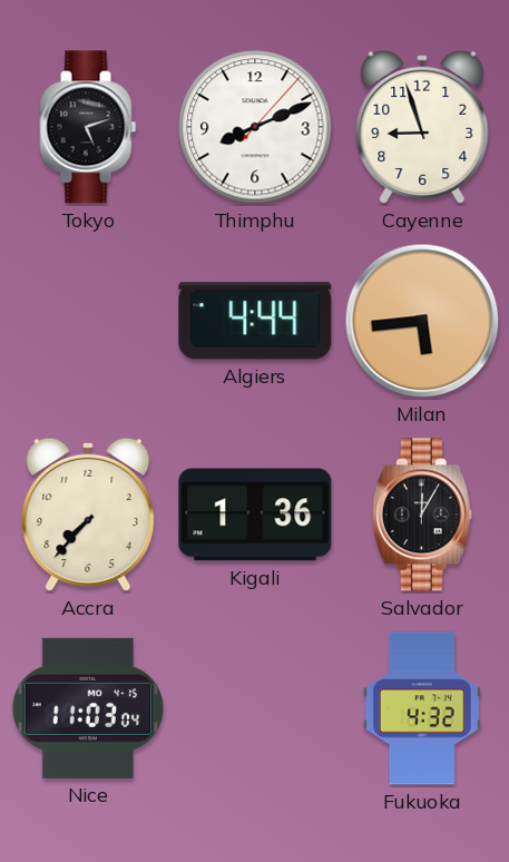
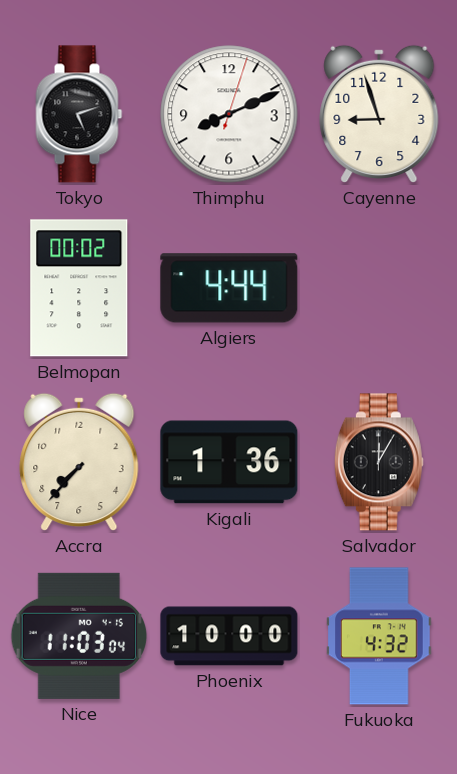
Thimphu: 8:11:07 -> 8:11:03
Belmopan: none -> 00:02
Milan: 5:44 -> none
Phoenix: none -> 10:00
